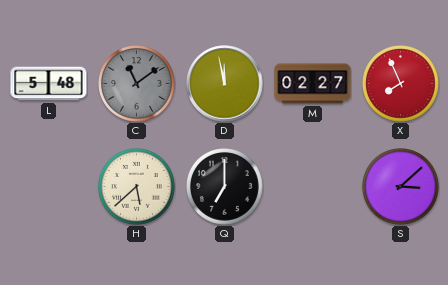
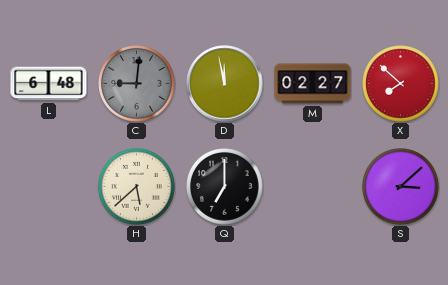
L: 5:48 -> 6:48
C: 11:09 -> 9:01
X: 7:56 -> 7:52
